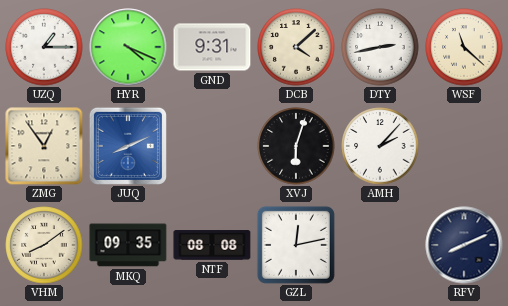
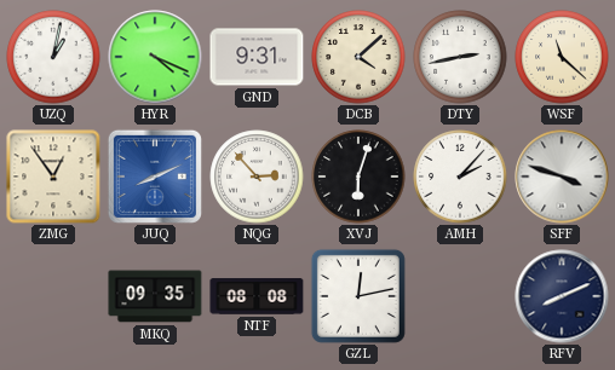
UZQ: 1:15 -> 1:02
NQG: none -> 2:53
SFF: none -> 3:48
VHM: 8:09 -> none
